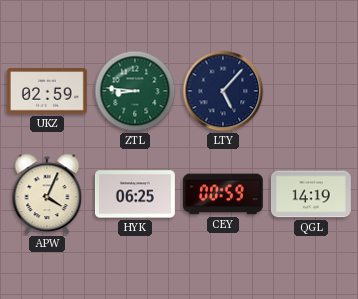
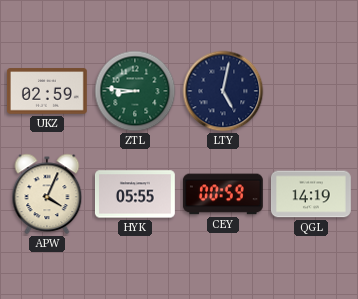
LTY: 5:07 -> 5:02
HYK: 06:25 -> 05:55
